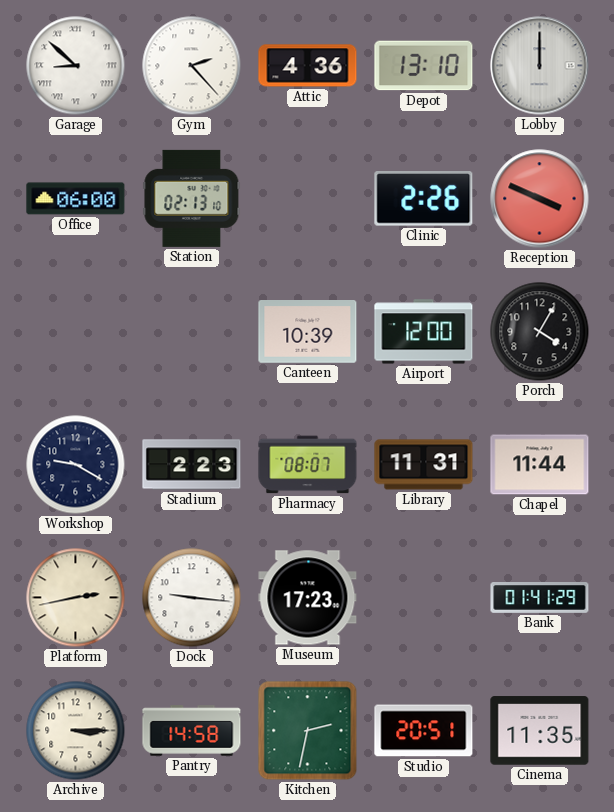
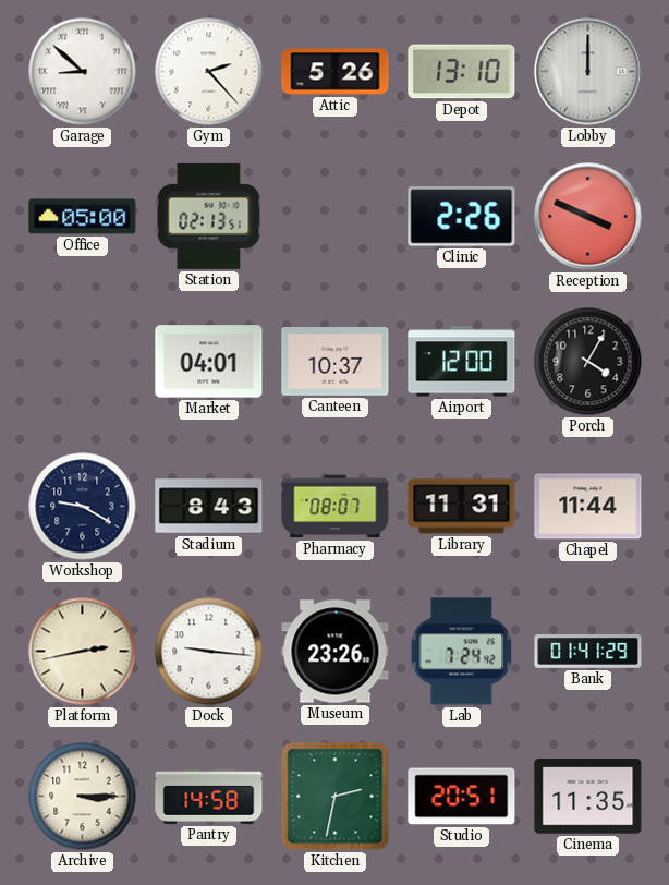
Attic: 4:36 -> 5:26
Office: 06:00 -> 05:00
Station: 02:13:10 -> 02:13:51
Market: none -> 04:01
Canteen: 10:39 -> 10:37
Stadium: 2:23 -> 8:43
Museum: 17:23 -> 23:26
Lab: none -> 7:24
